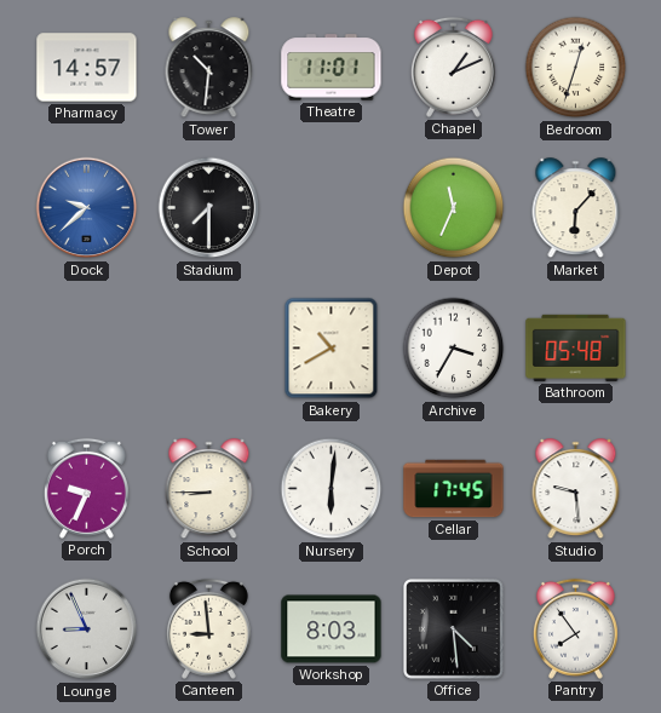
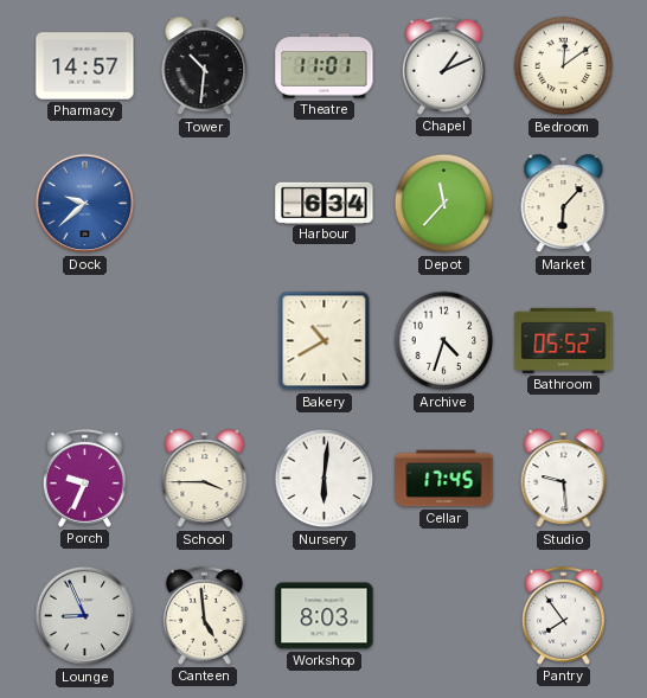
Bedroom: 12:33 -> 12:09
Stadium: 7:30 -> none
Harbour: none -> 6:34
Depot: 11:34 -> 11:37
Archive: 3:35 -> 4:33
Bathroom: 05:48 -> 05:52
School: 8:45 -> 3:45
Canteen: 8:59 -> 4:59
Office: 4:29 -> none
